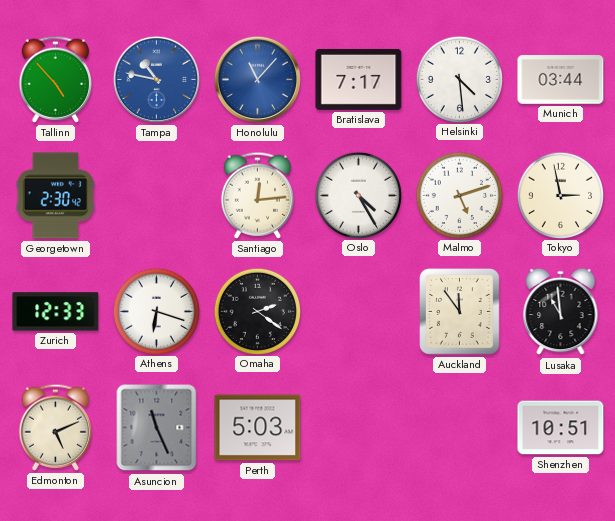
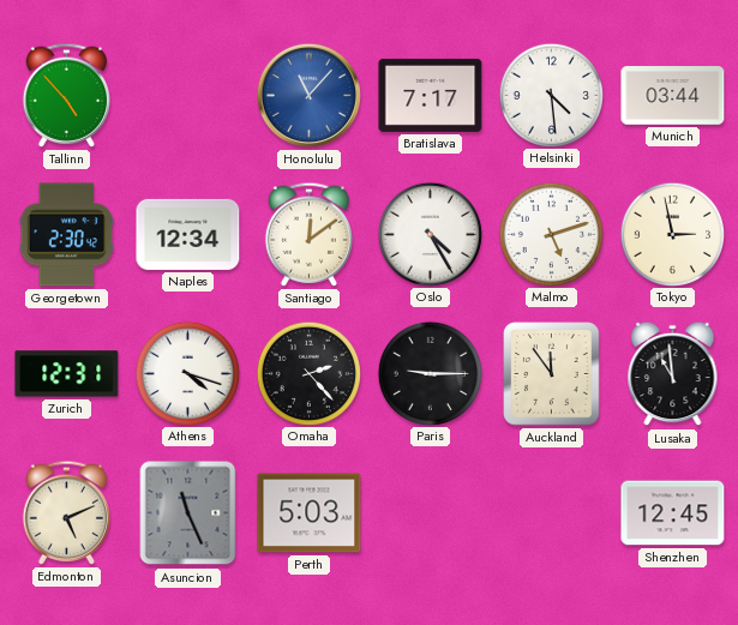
Tampa: 10:47 -> none
Naples: none -> 12:34
Santiago: 12:14 -> 12:09
Zurich: 12:33 -> 12:31
Athens: 6:18 -> 4:18
Omaha: 2:21 -> 2:23
Paris: none -> 9:15
Shenzhen: 10:51 -> 12:45
